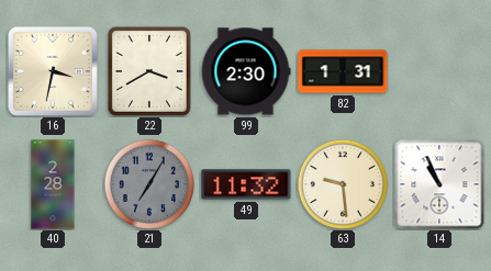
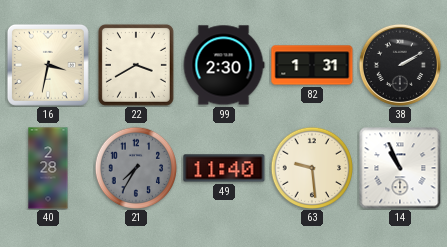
38: none -> 2:10
21: 7:05 -> 7:35
49: 11:32 -> 11:40
